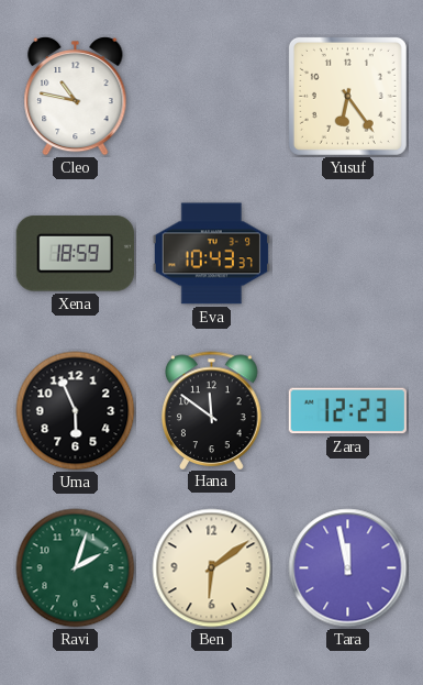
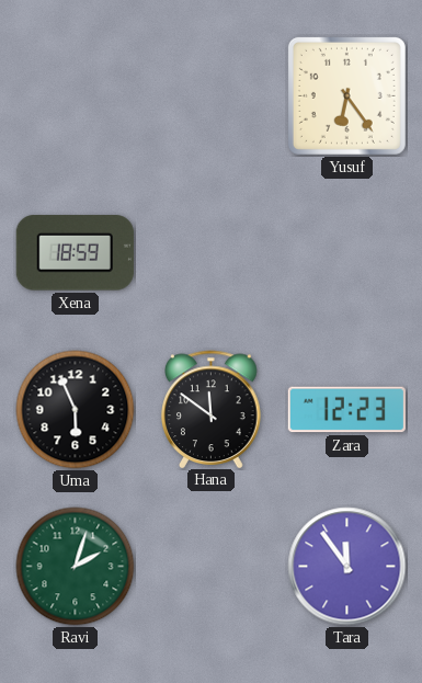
Cleo: 10:47 -> none
Eva: 10:43 -> none
Ben: 6:09 -> none
Tara: 11:58 -> 11:54
